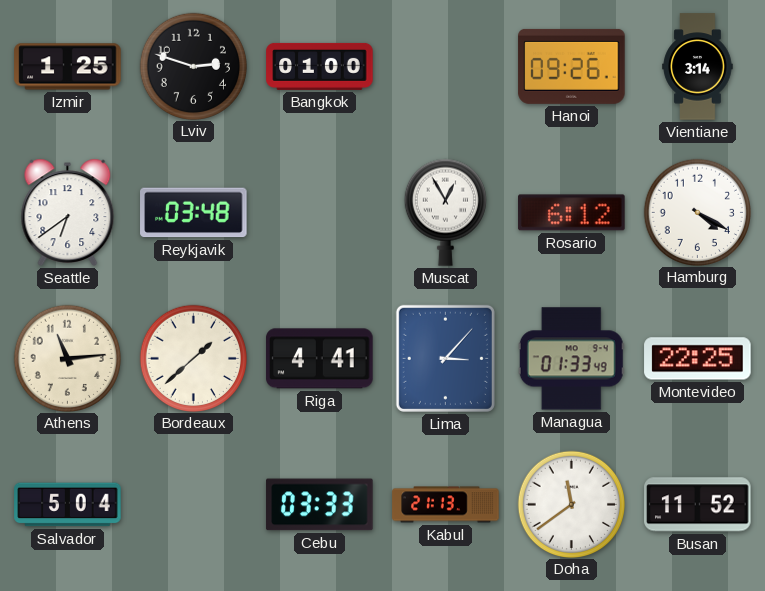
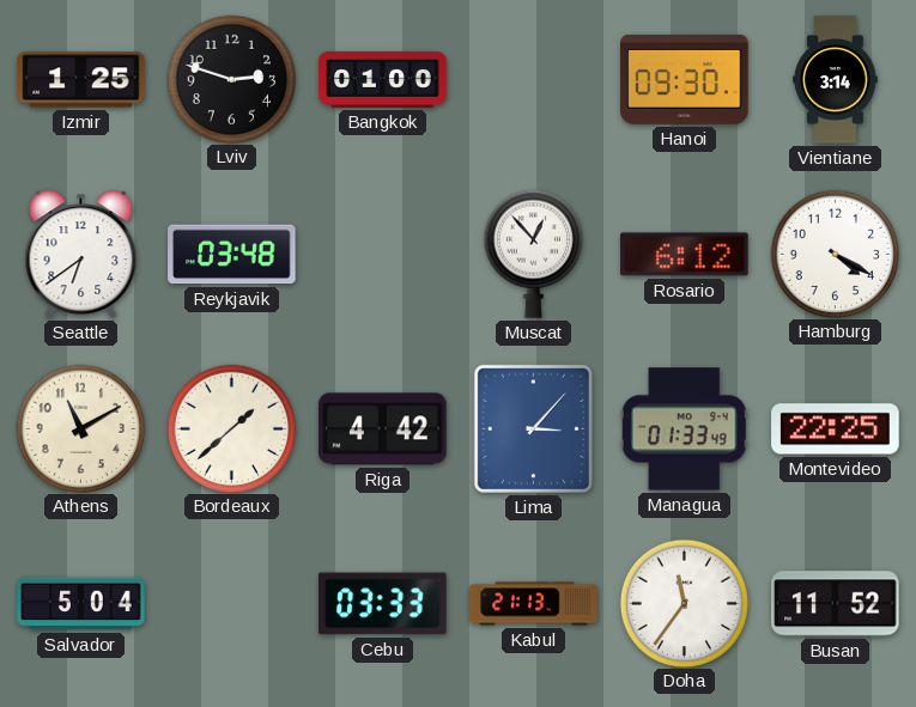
Hanoi: 09:26 -> 09:30
Muscat: 12:55 -> 12:53
Athens: 11:14 -> 11:10
Riga: 4:41 -> 4:42
Doha: 11:39 -> 11:36
